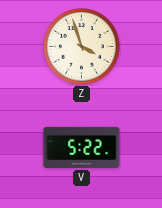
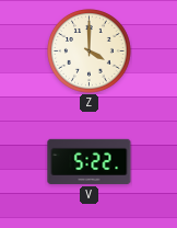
Z: 3:57 -> 4:00
